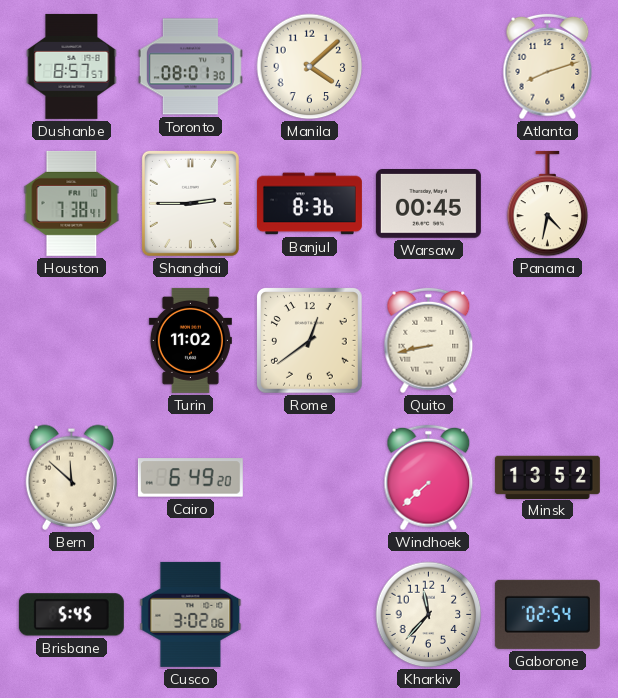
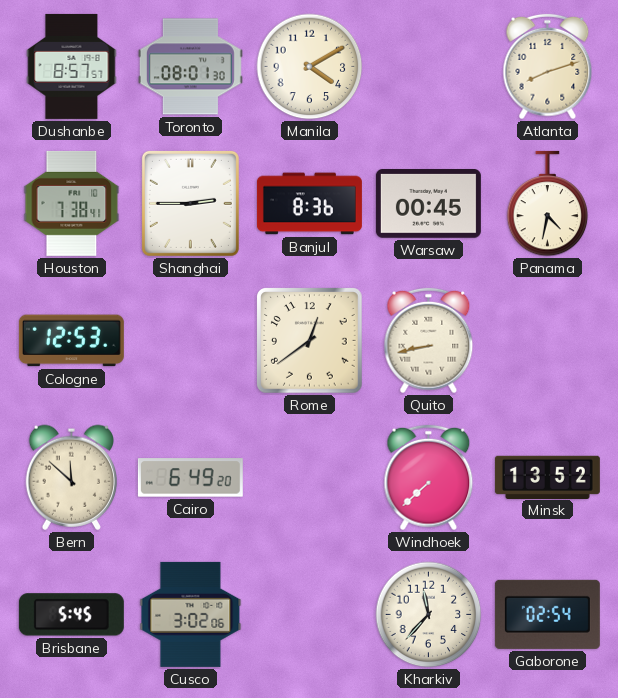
Manila: 4:08 -> 4:10
Cologne: none -> 12:53
Turin: 11:02 -> none
